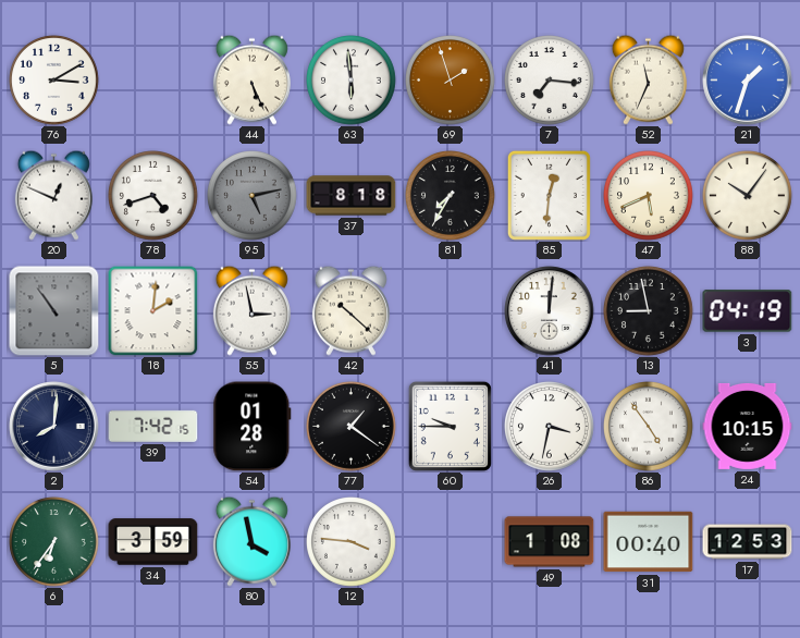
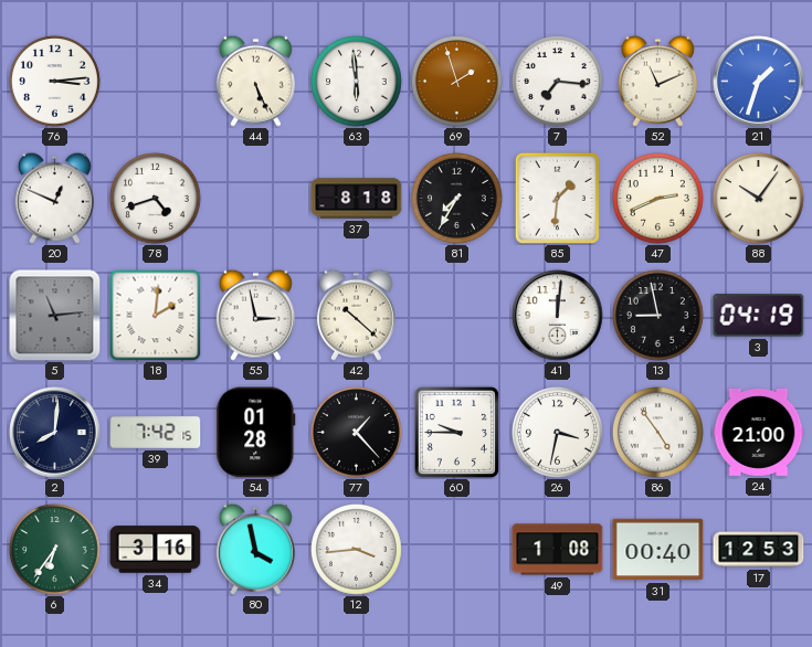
76: 3:10 -> 3:14
52: 11:34 -> 11:11
95: 5:13 -> none
85: 12:31 -> 1:31
47: 5:41 -> 2:41
5: 10:54 -> 11:14
77: 1:21 -> 1:23
24: 10:15 -> 21:00
34: 3:59 -> 3:16
12: 3:46 -> 3:44
